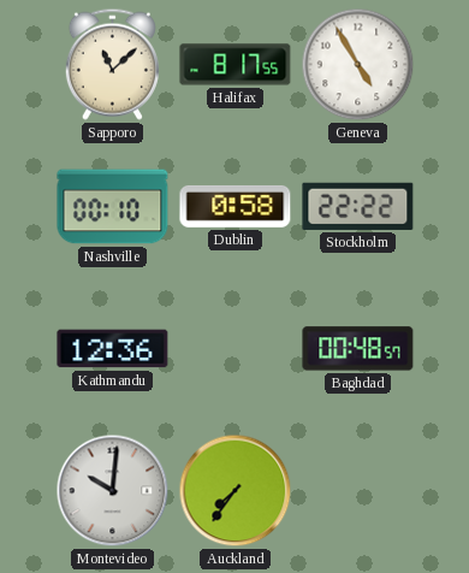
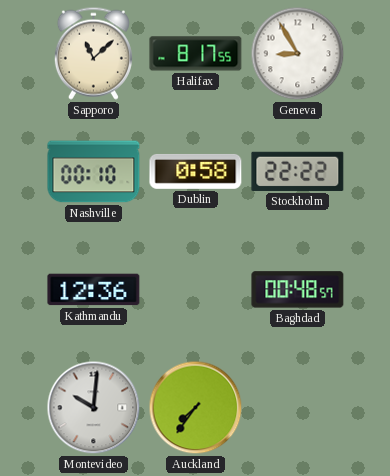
Geneva: 4:55 -> 8:55
